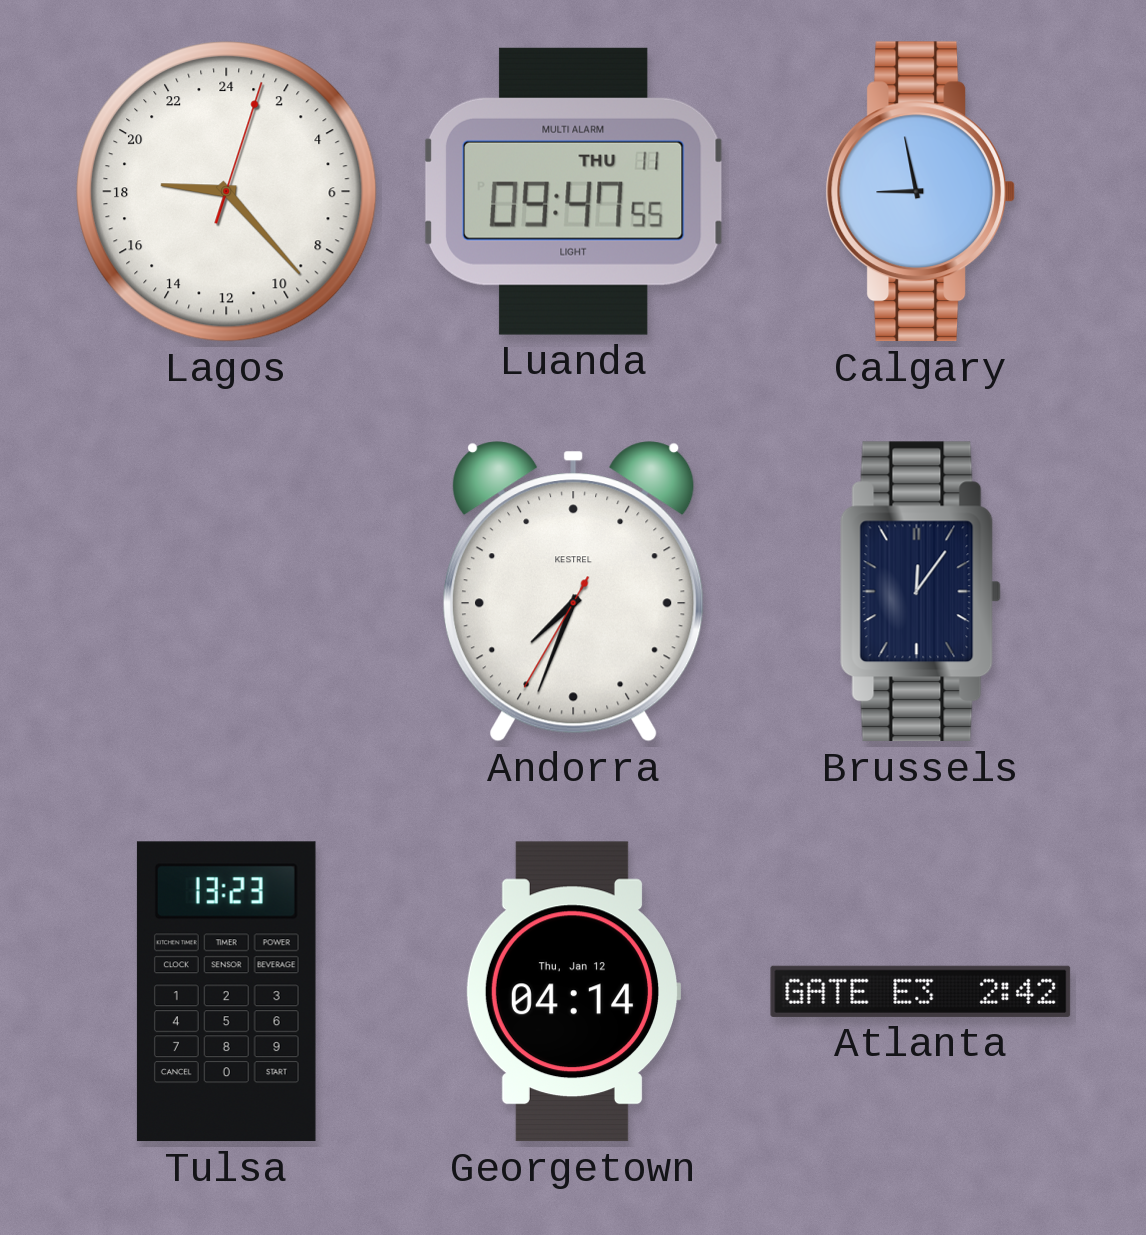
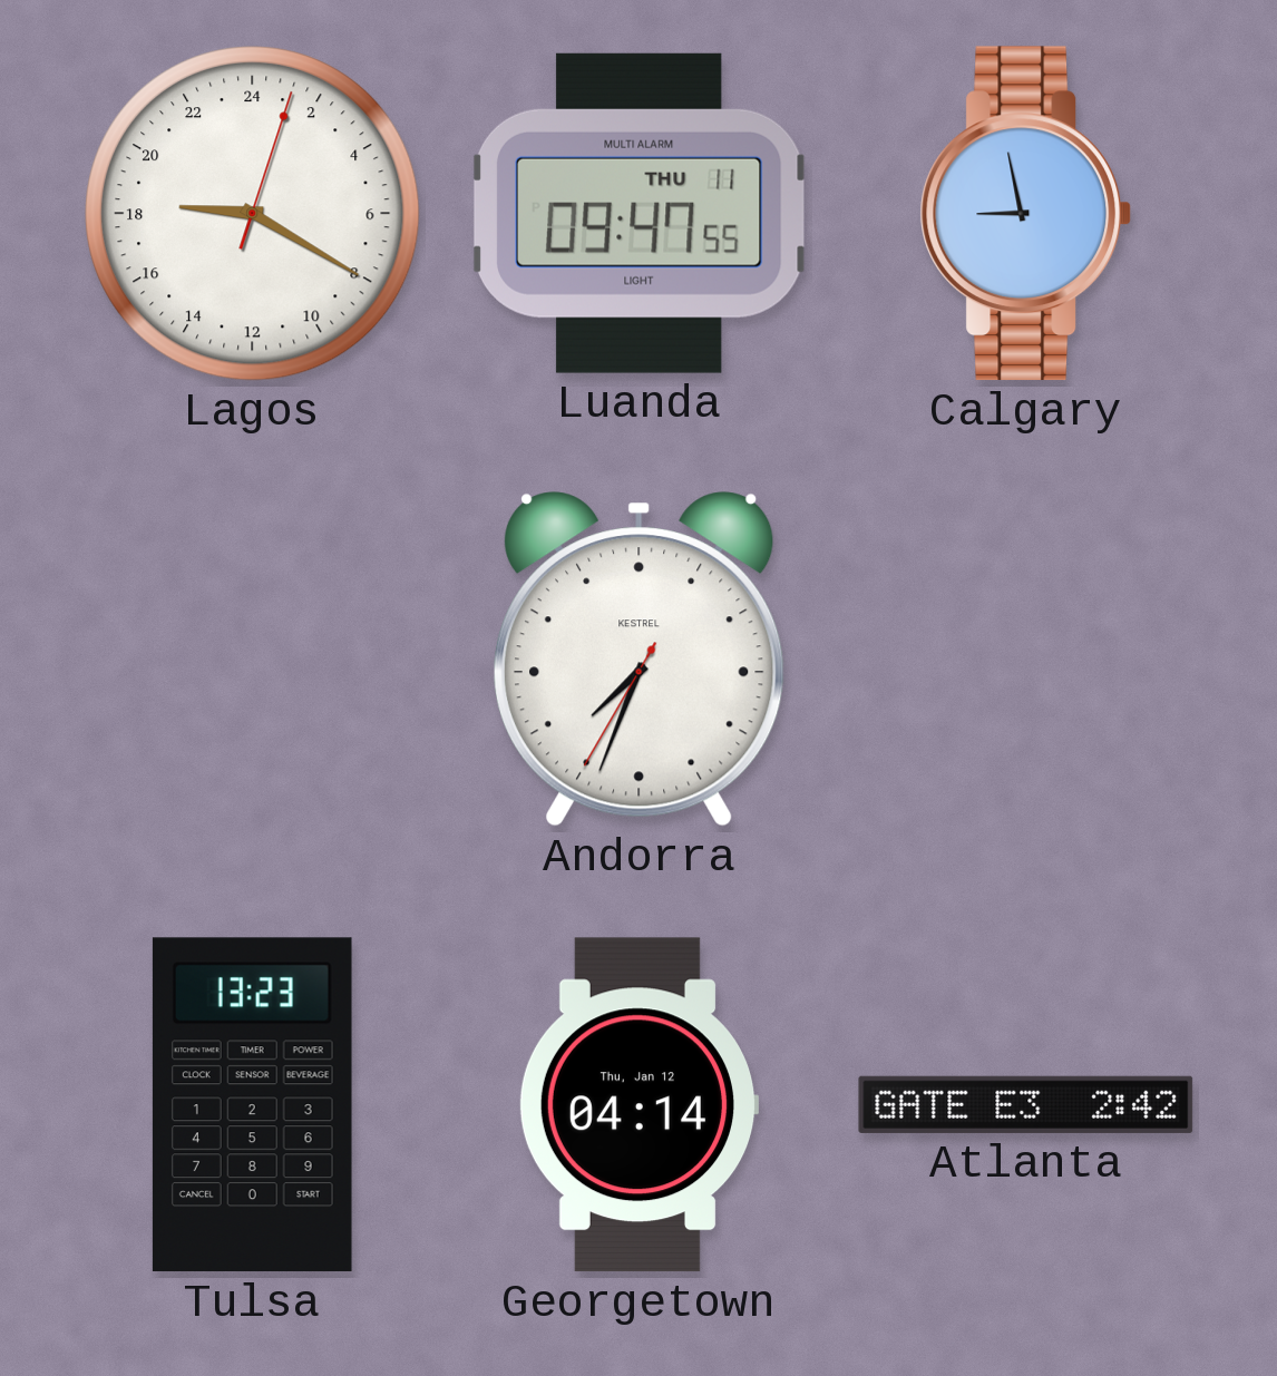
Lagos: 18:23 -> 18:20
Brussels: 12:06 -> none
